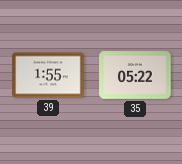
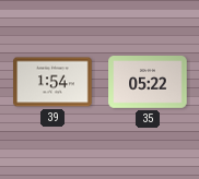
39: 1:55 -> 1:54
